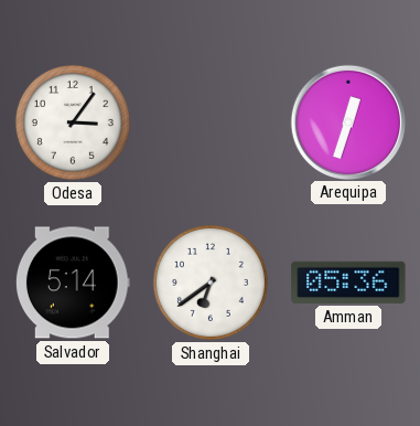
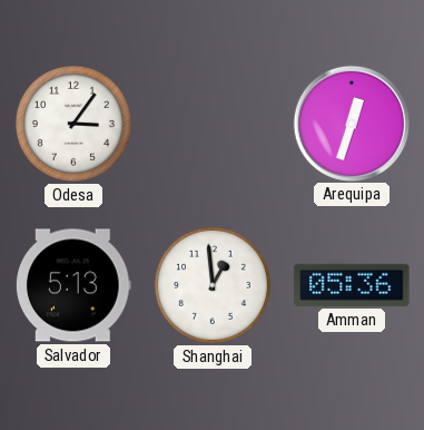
Salvador: 5:14 -> 5:13
Shanghai: 6:39 -> 12:59
